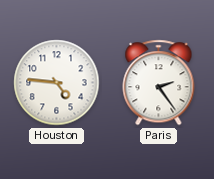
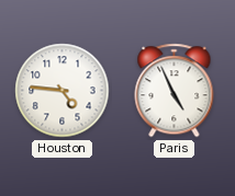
Paris: 2:24 -> 4:56
